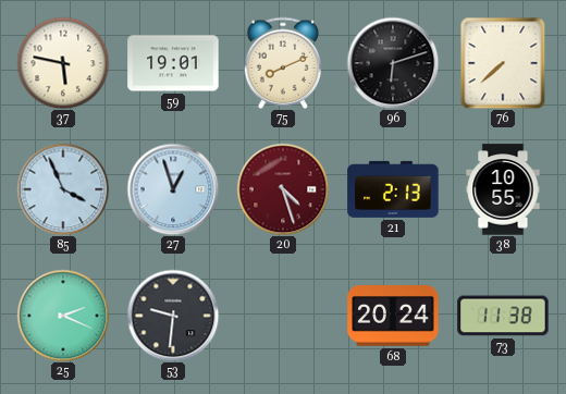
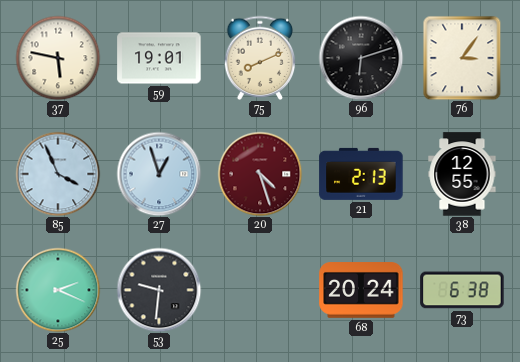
76: 7:38 -> 3:06
38: 10:55 -> 12:55
73: 11:38 -> 6:38
